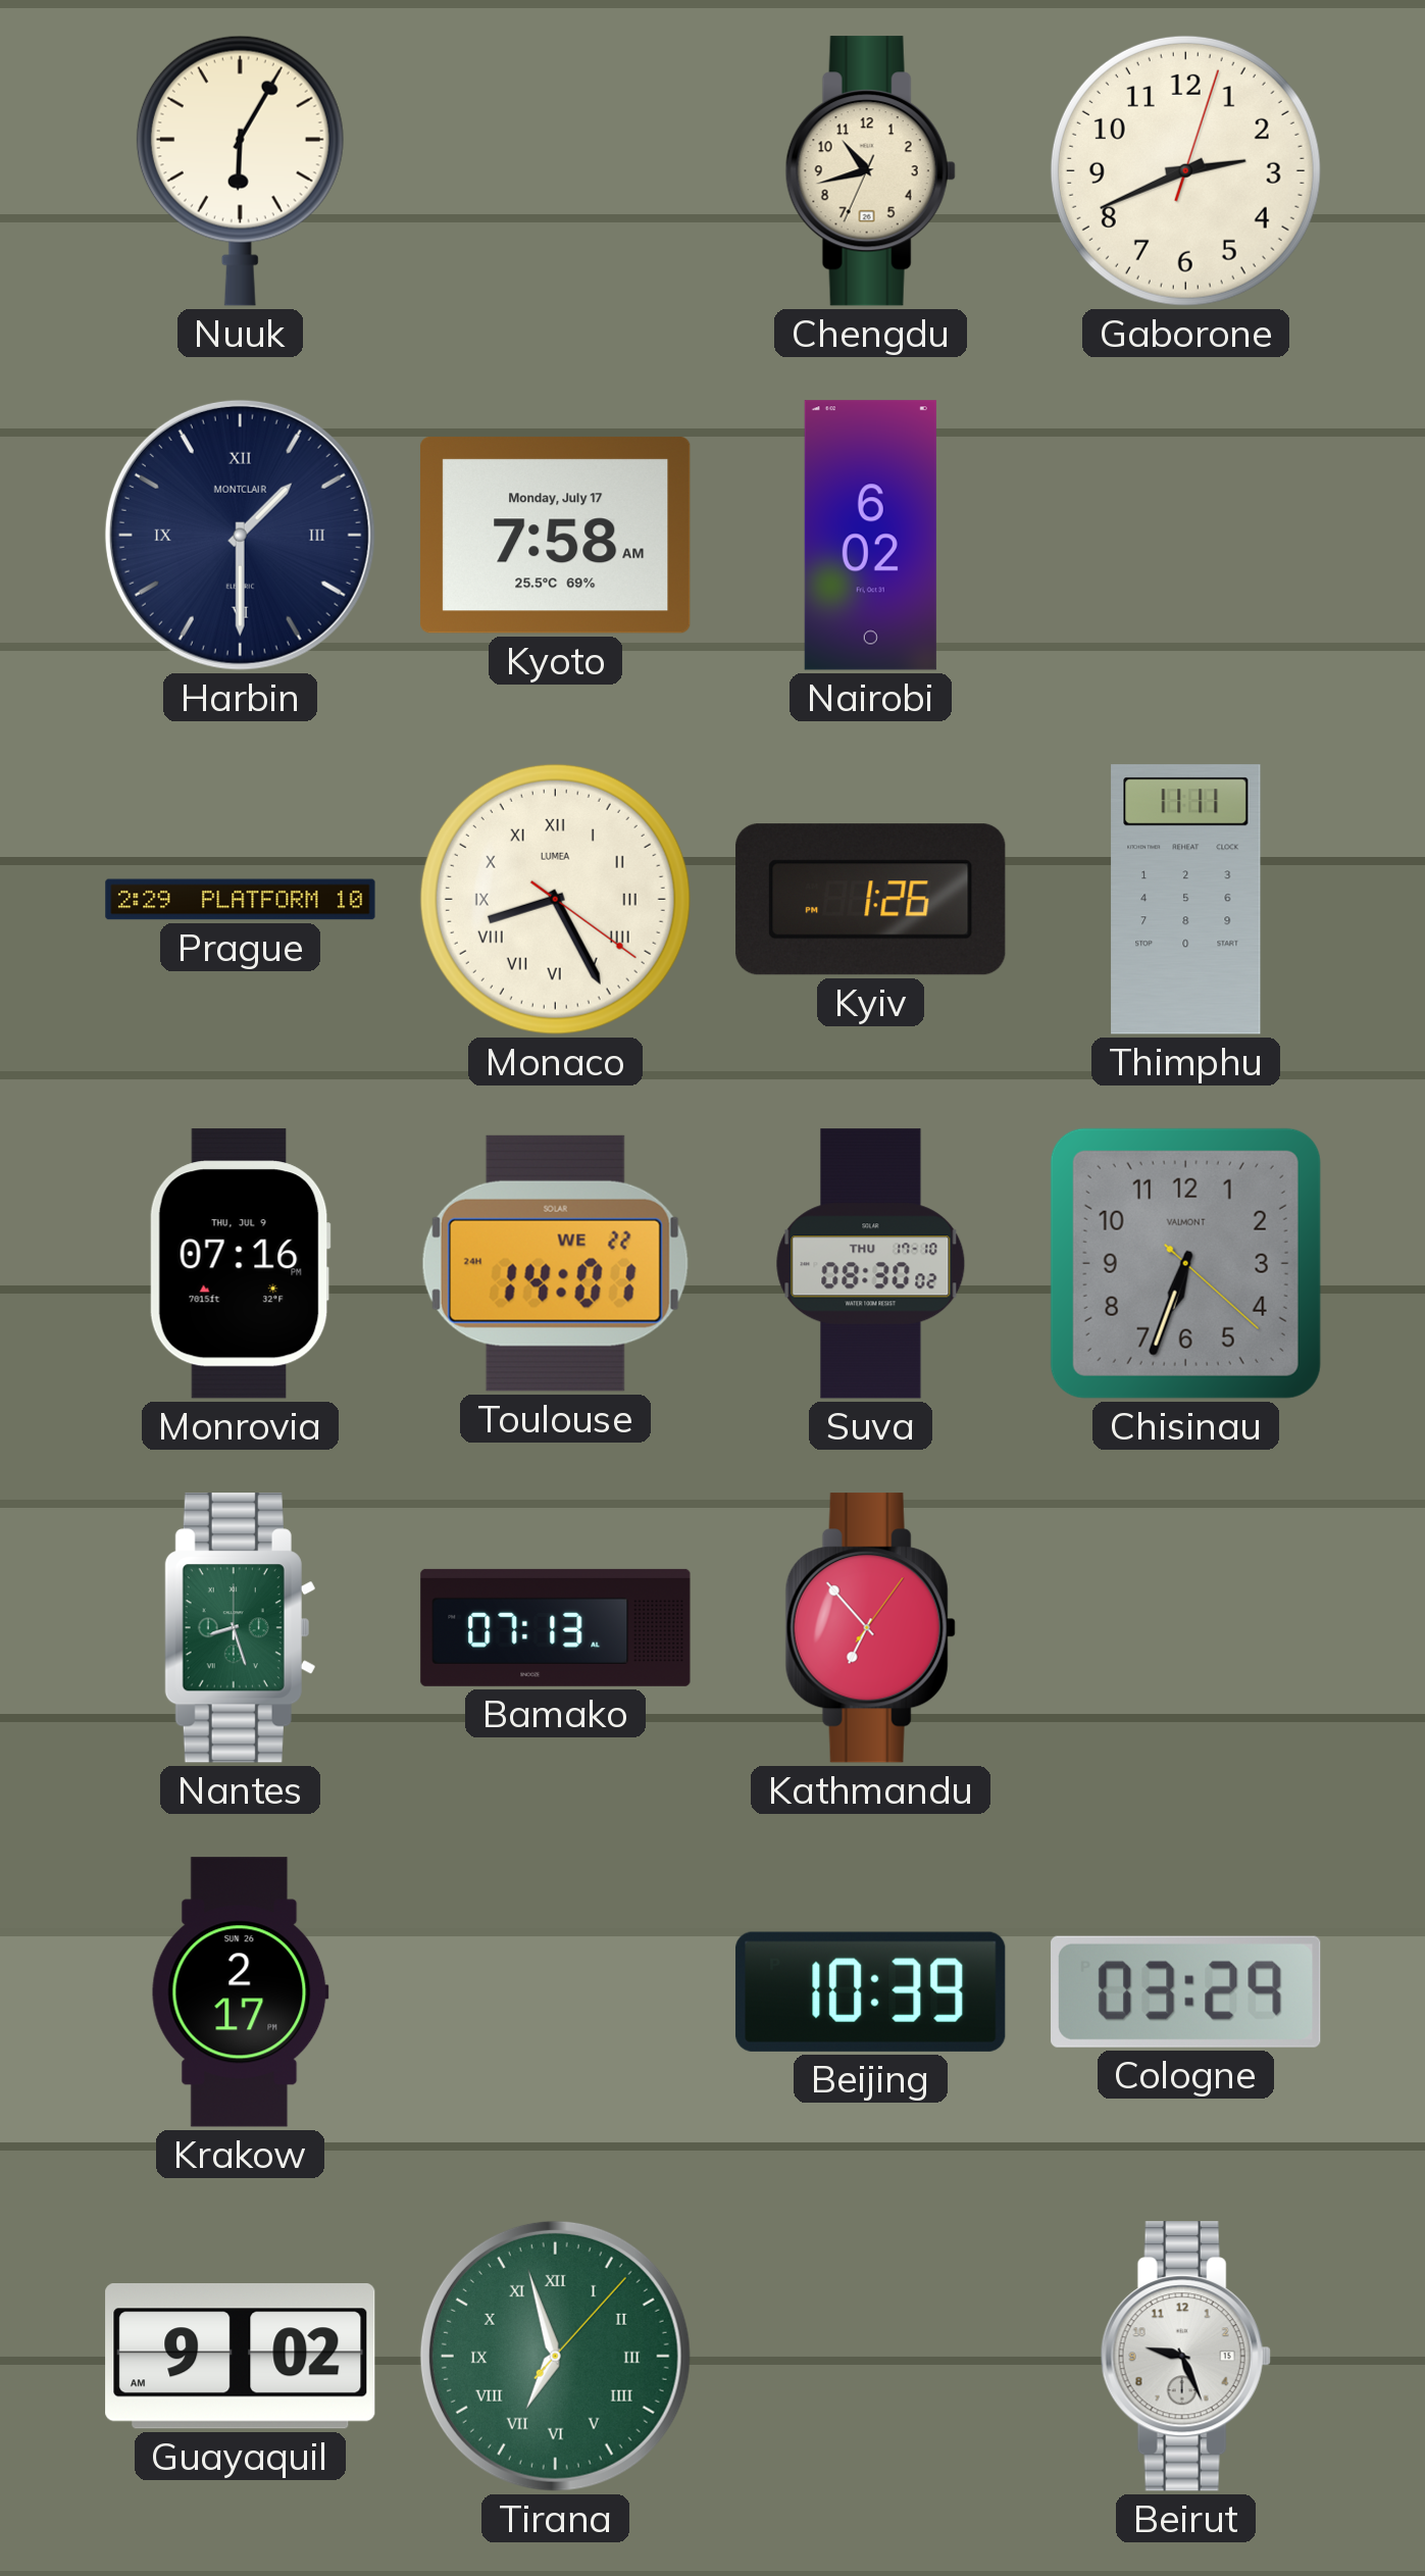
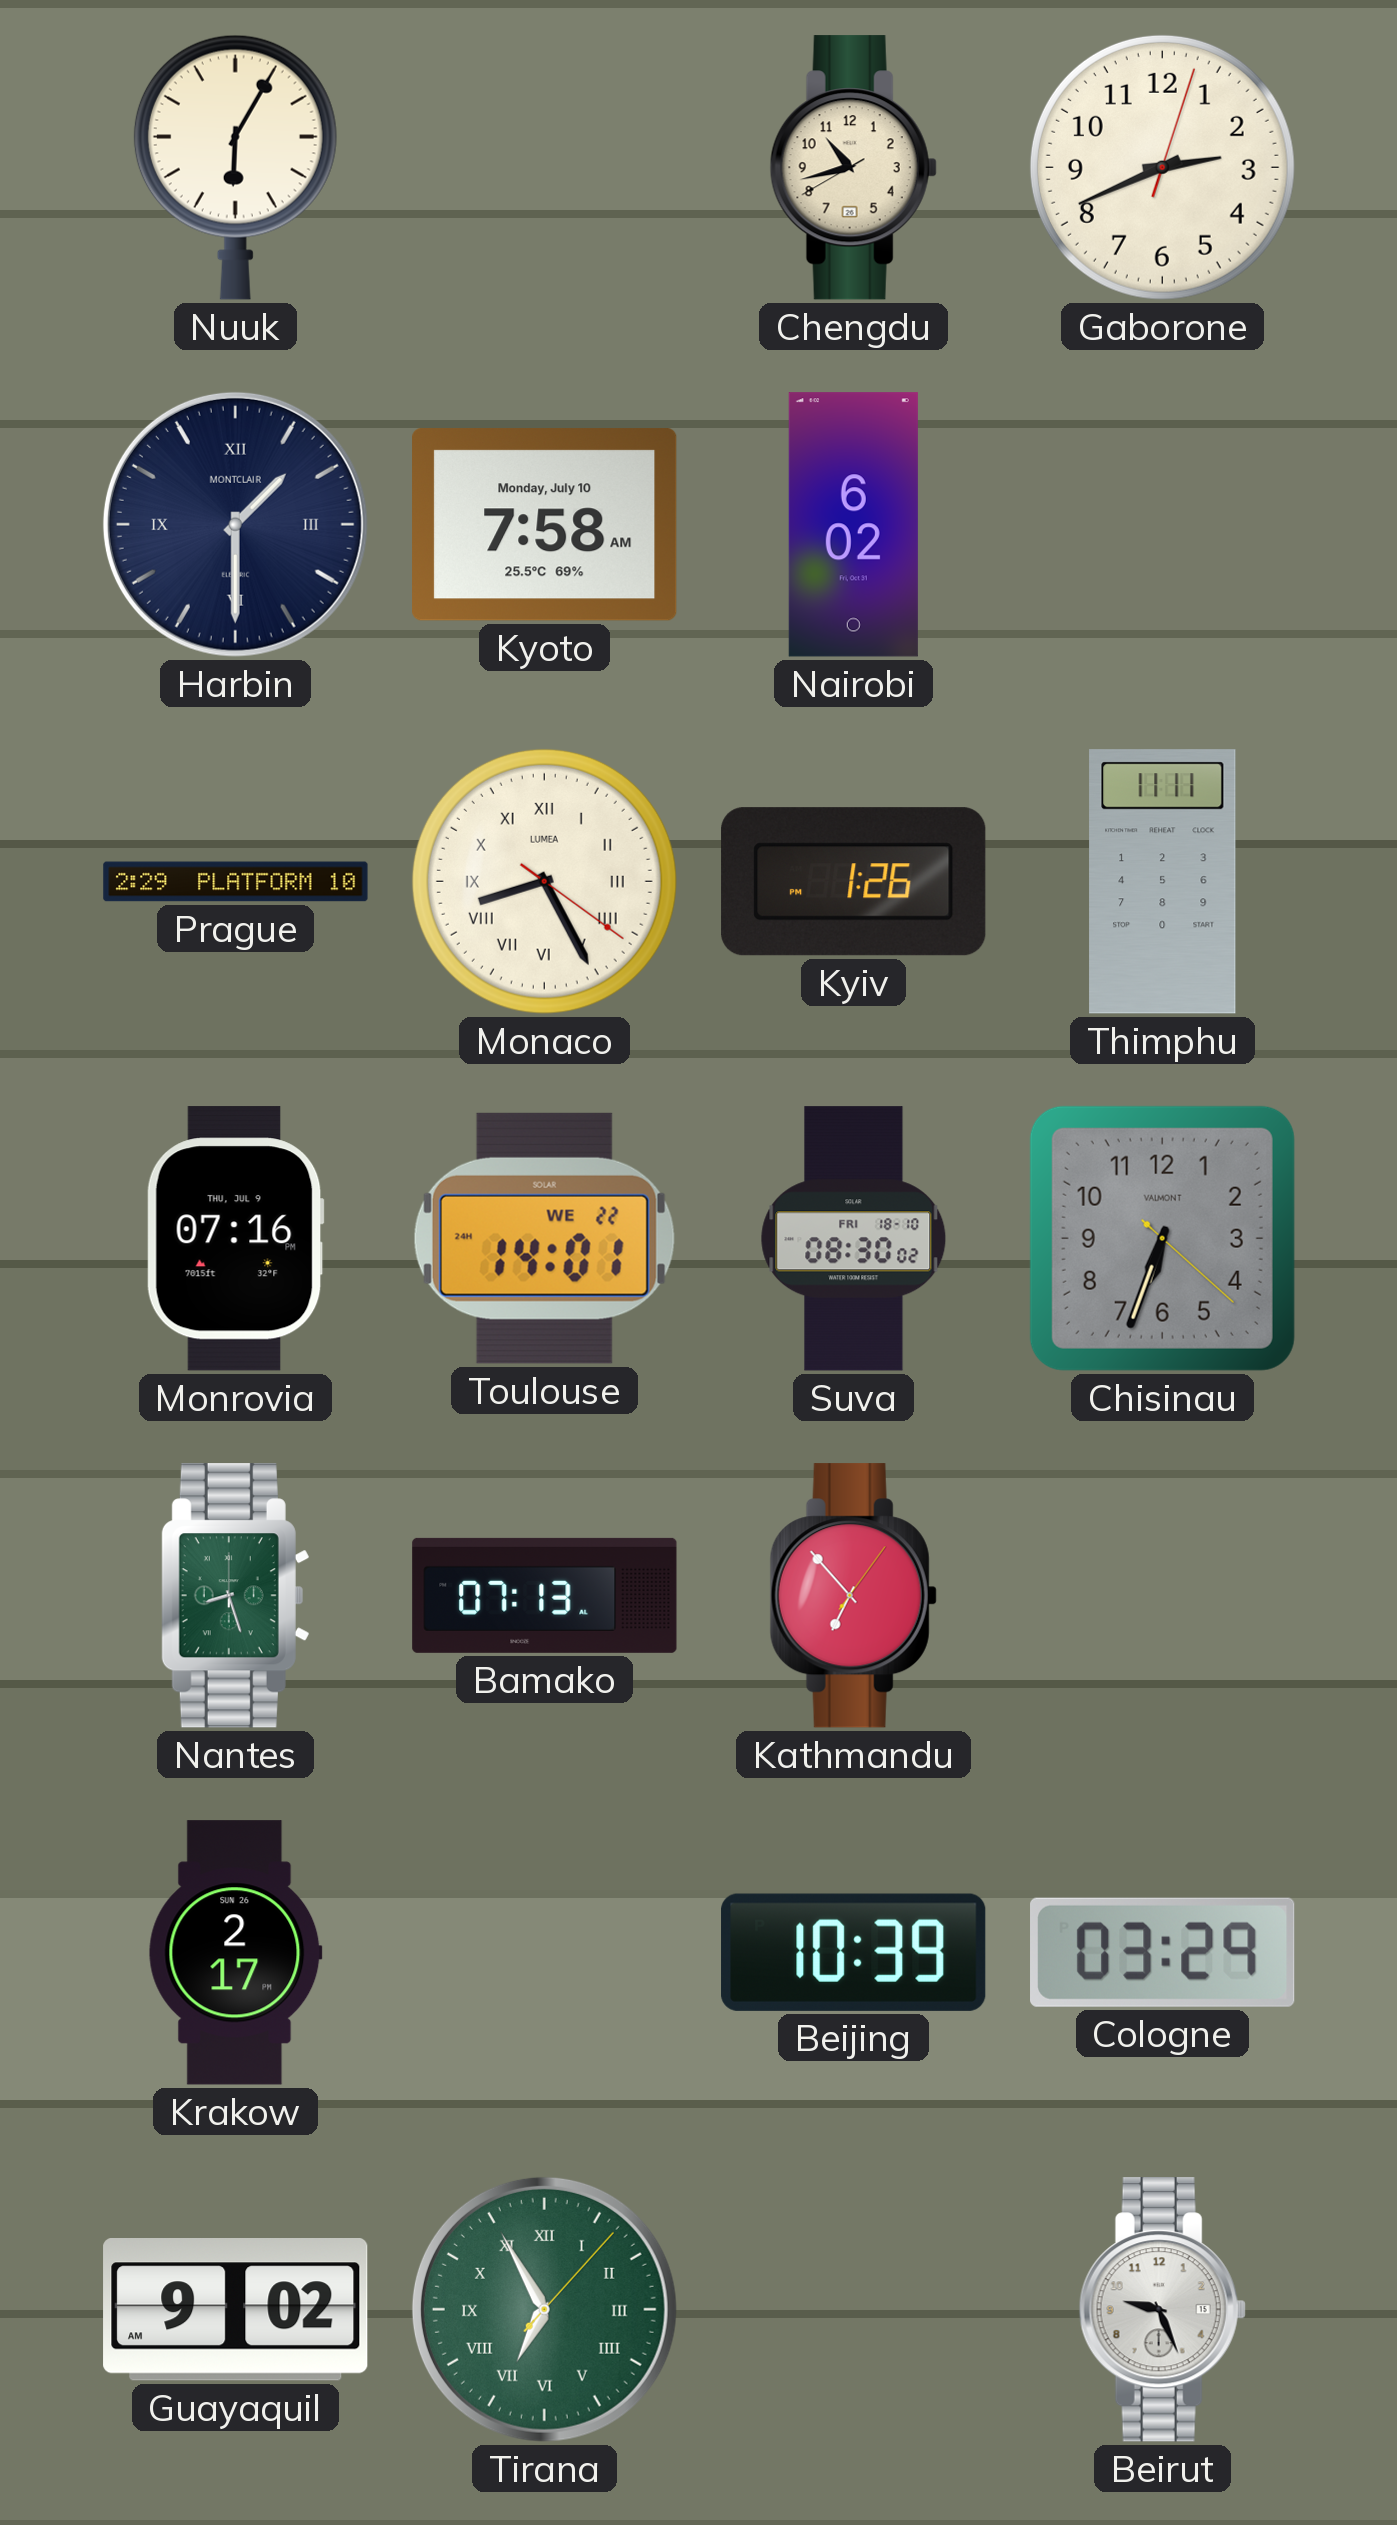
Chengdu: 10:42:34 -> 10:42:40
Kyoto date: Monday, July 17 -> Monday, July 10
Suva date: THU 17-10 -> FRI 18-10
Tirana: 6:57 -> 6:55
